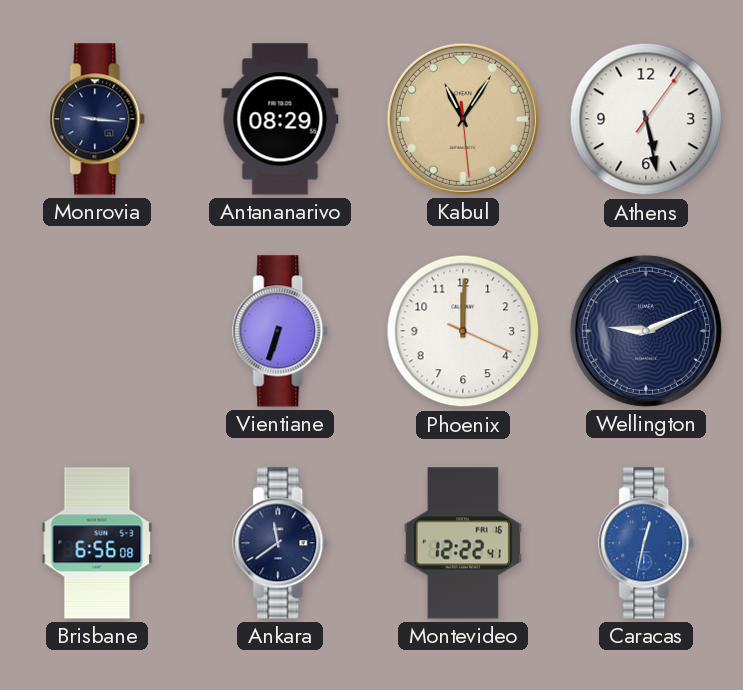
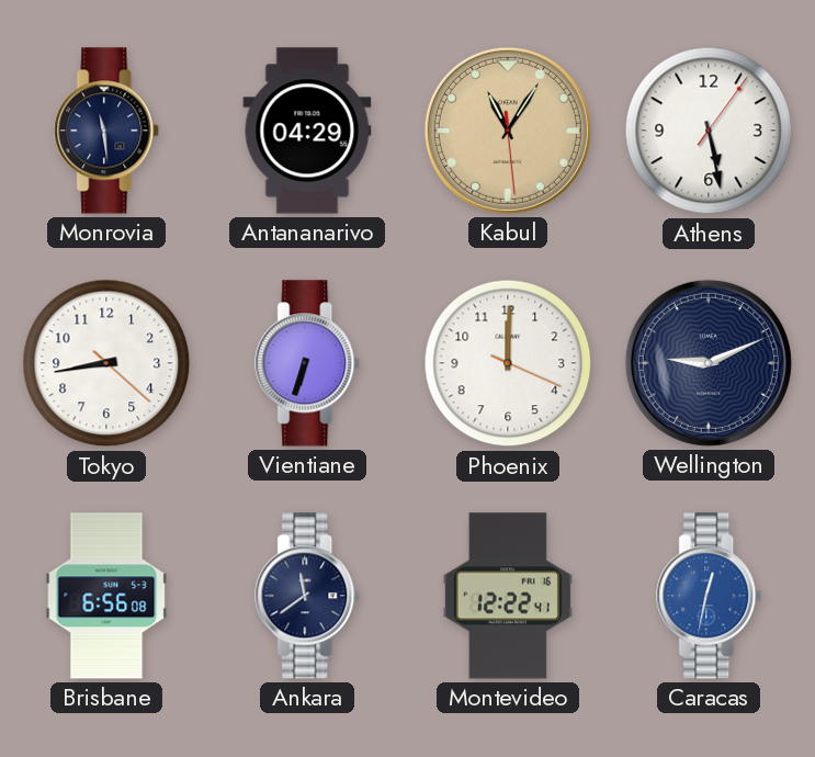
Monrovia: 9:16 -> 11:29
Antananarivo: 08:29 -> 04:29
Tokyo: none -> 8:43
